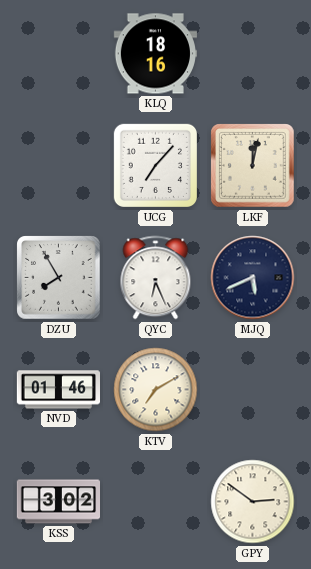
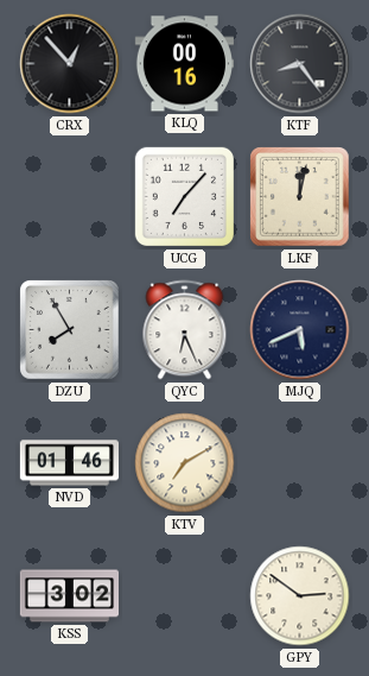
CRX: none -> 12:53
KLQ: 18:16 -> 00:16
KTF: none -> 8:24
